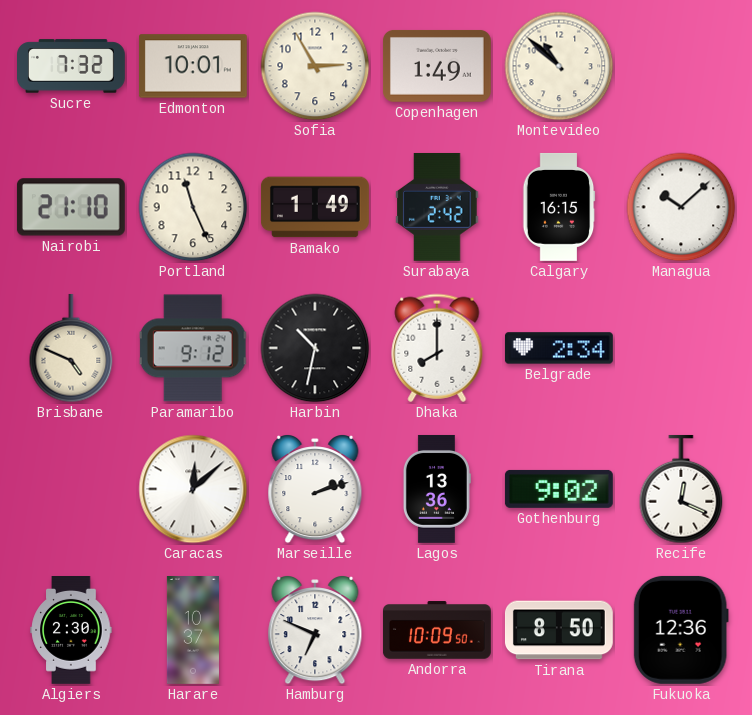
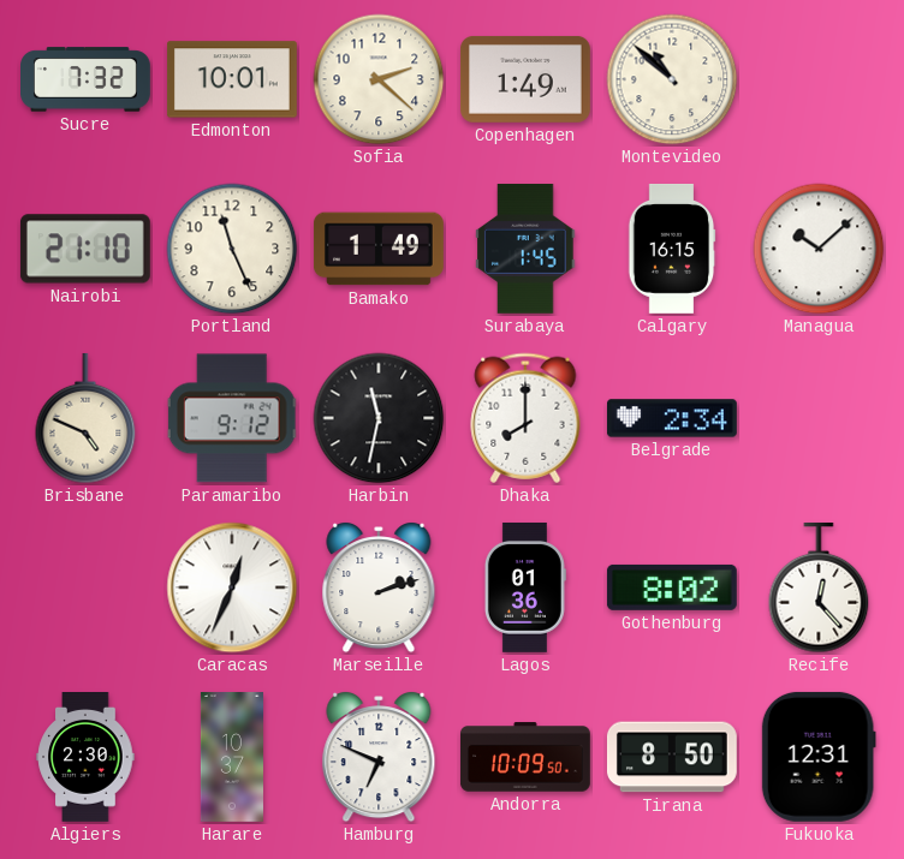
Sofia: 2:55 -> 2:22
Surabaya: 2:42 -> 1:45
Harbin: 10:32 -> 11:32
Caracas: 12:08 -> 12:34
Lagos: 13:36 -> 01:36
Gothenburg: 9:02 -> 8:02
Recife: 12:19 -> 12:23
Fukuoka: 12:36 -> 12:31
